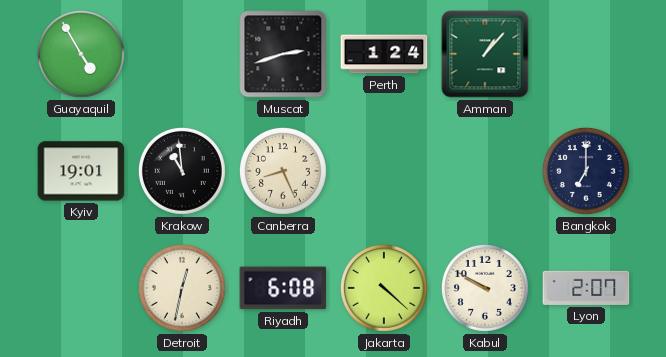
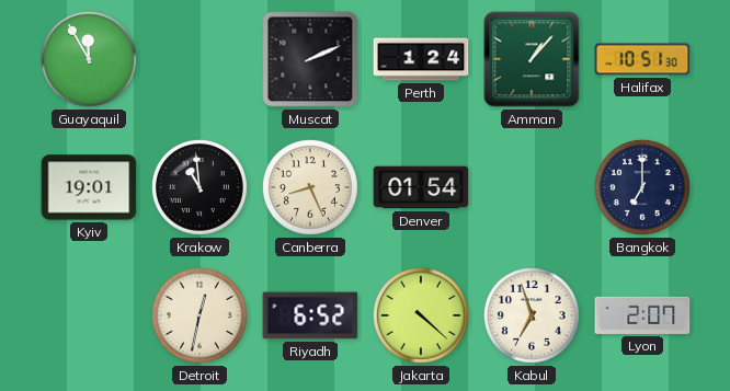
Guayaquil: 4:55 -> 11:55
Muscat: 2:42 -> 2:11
Halifax: none -> 10:51
Denver: none -> 01:54
Riyadh: 6:08 -> 6:52
Kabul: 9:50 -> 6:57
